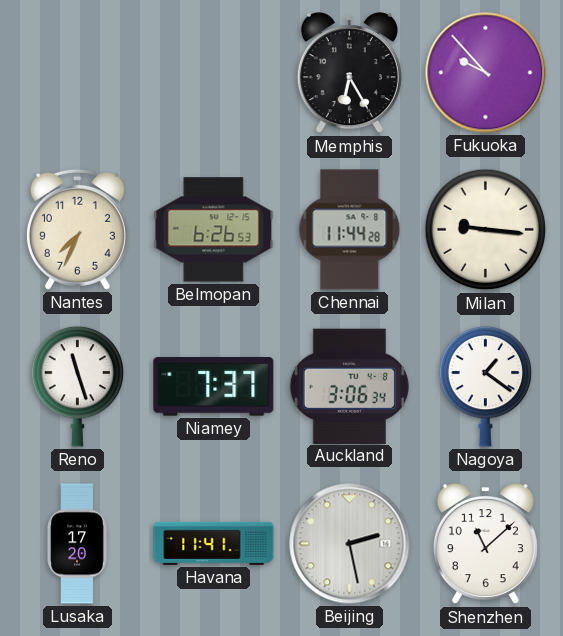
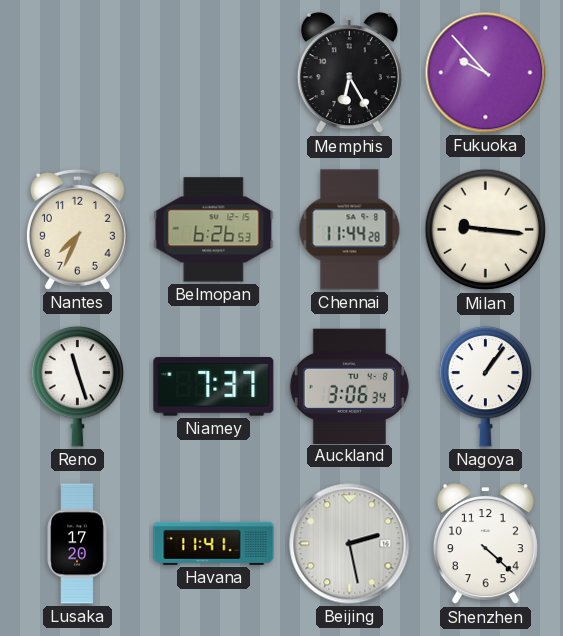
Nagoya: 1:21 -> 1:06
Shenzhen: 11:08 -> 4:22
